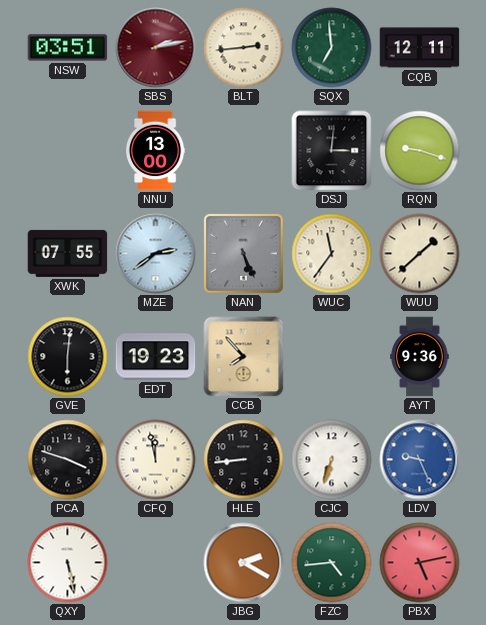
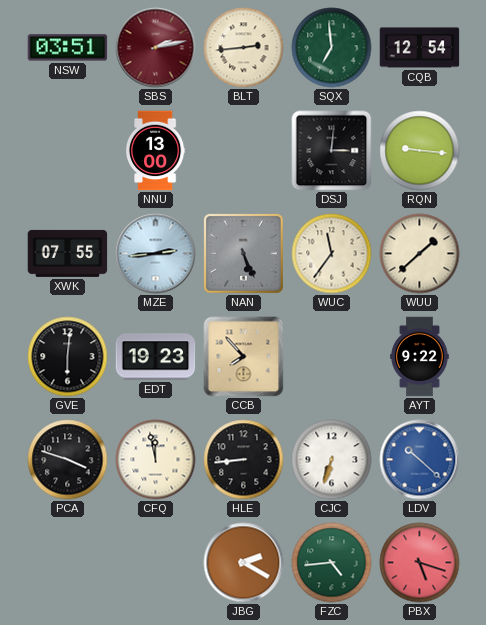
CQB: 12:11 -> 12:54
RQN: 9:18 -> 9:16
MZE: 2:39 -> 2:44
AYT: 9:36 -> 9:22
LDV: 9:26 -> 10:22
QXY: 5:28 -> none
PBX: 5:13 -> 5:18
